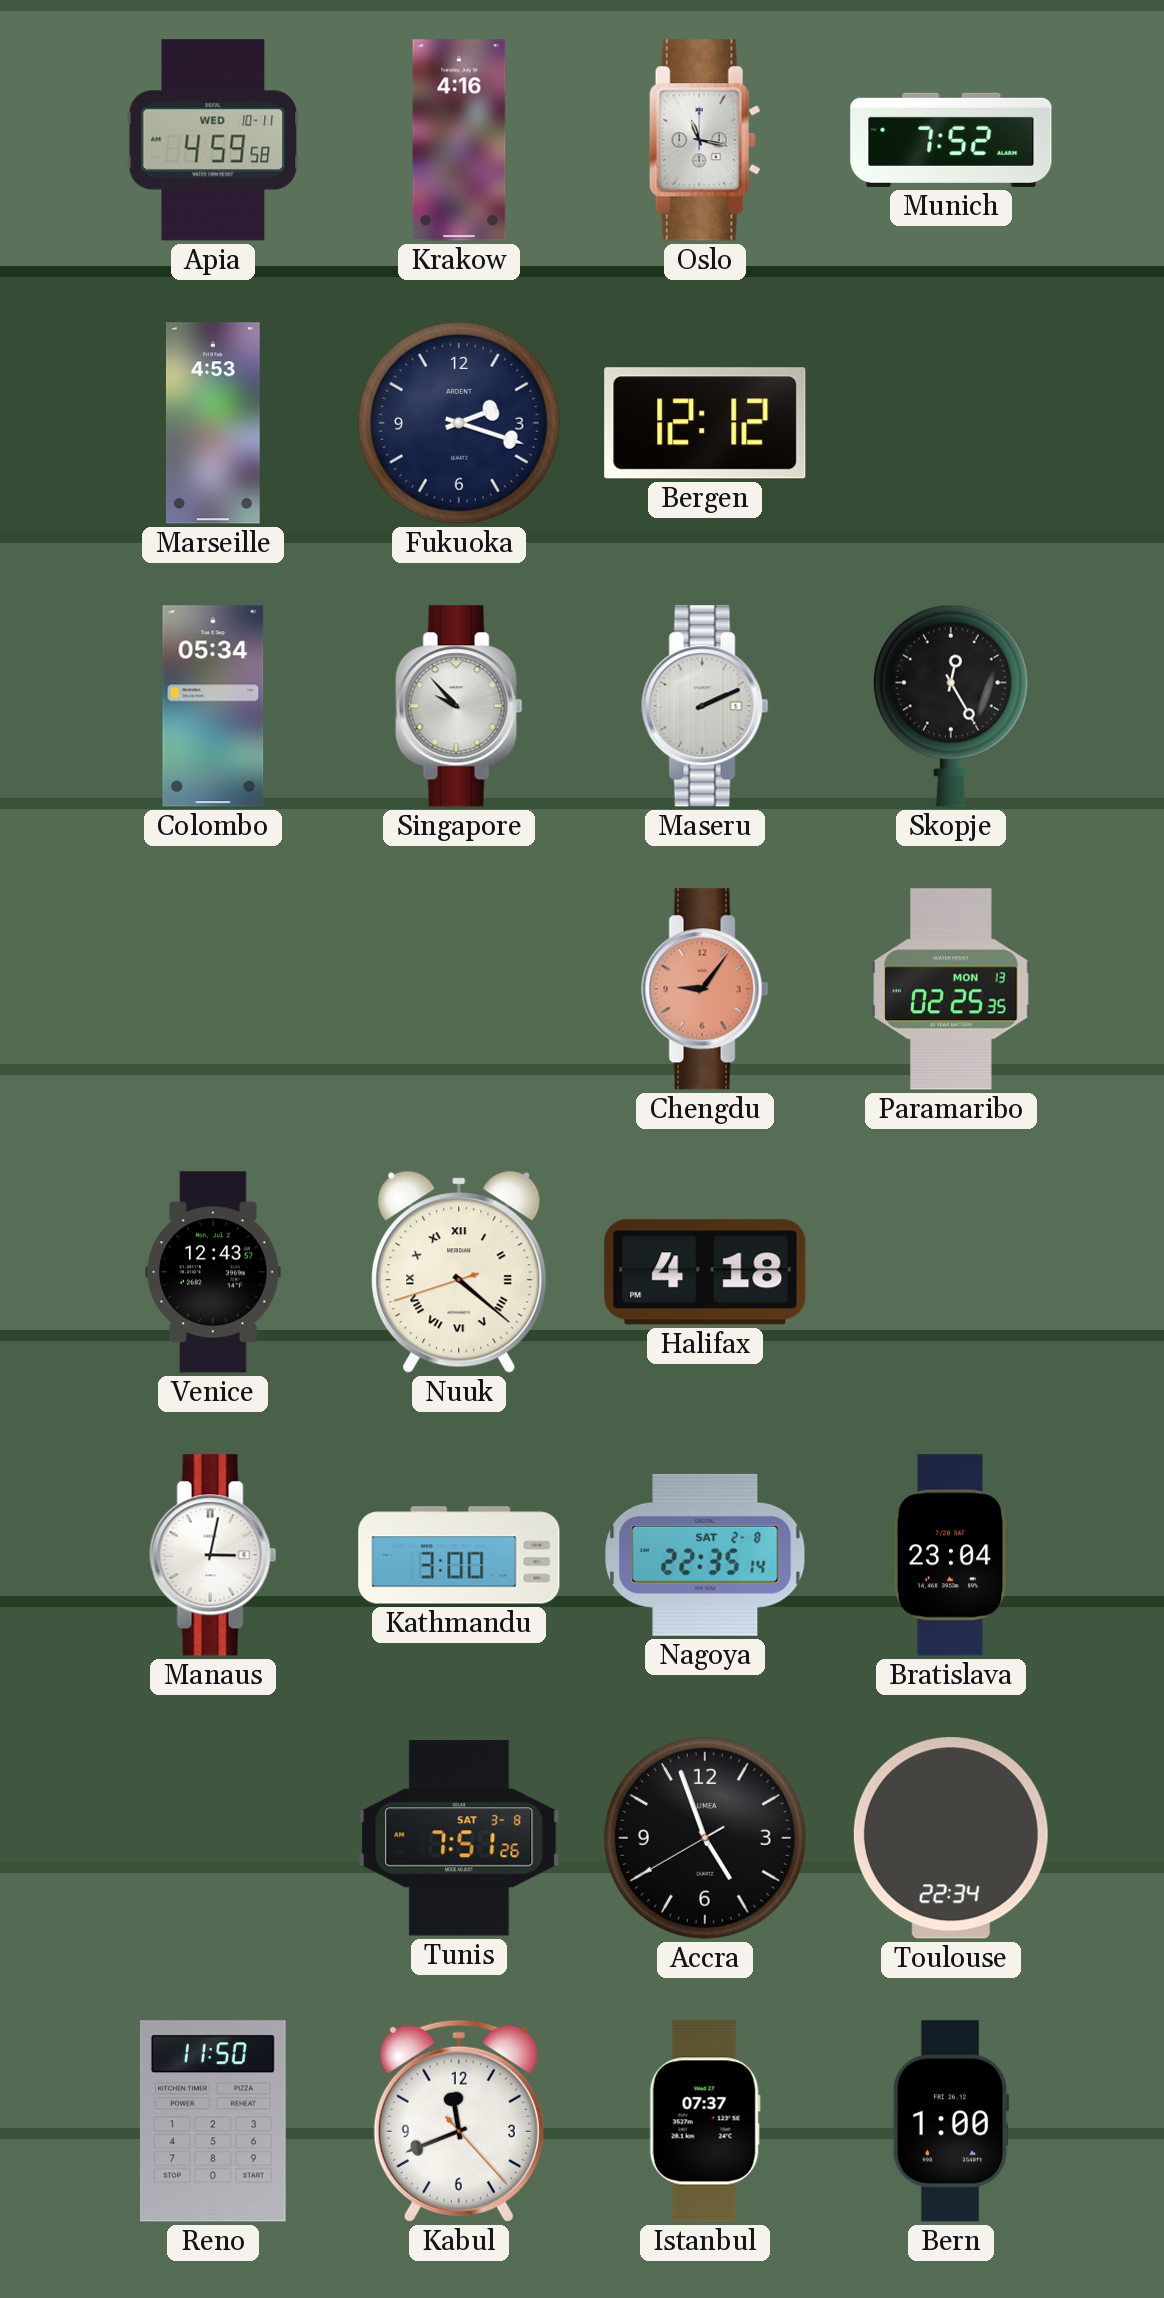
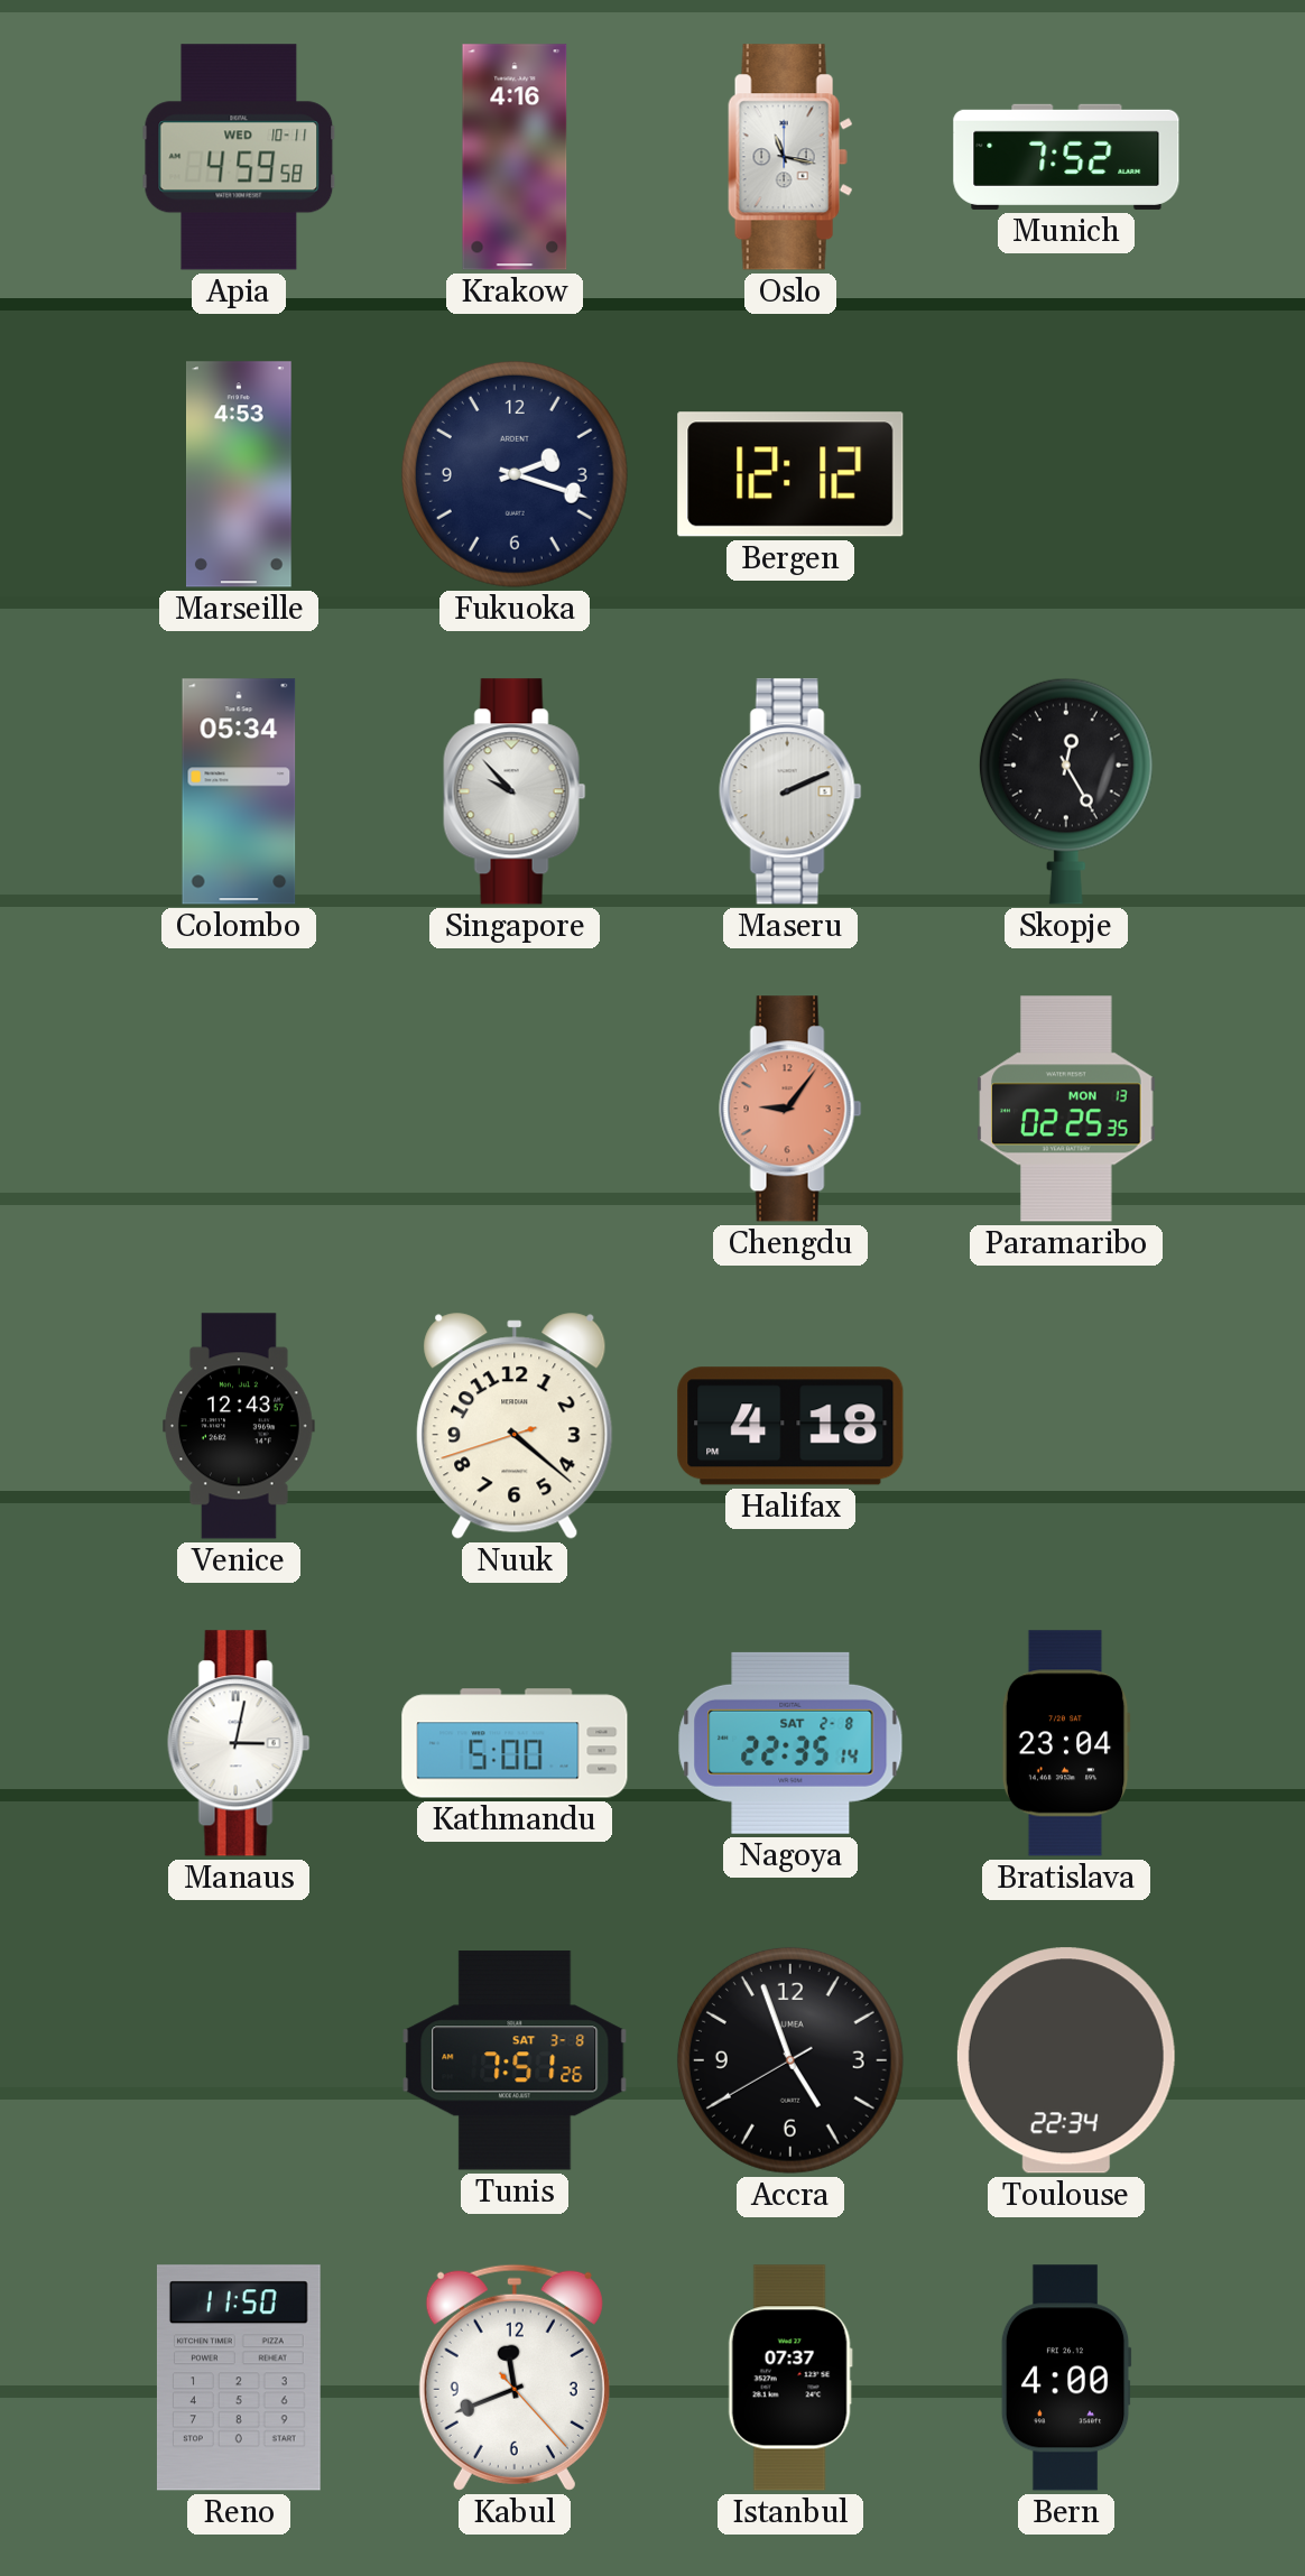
Nuuk numerals: Roman -> Arabic
Kathmandu: 3:00 -> 5:00
Bern: 1:00 -> 4:00
